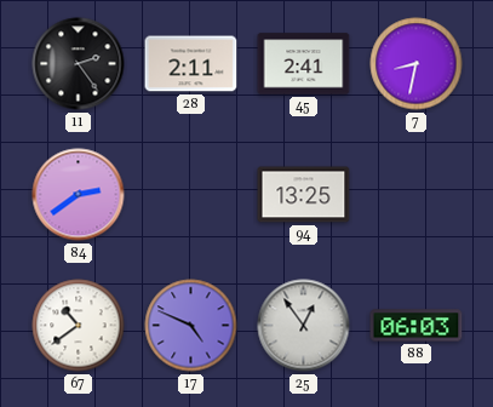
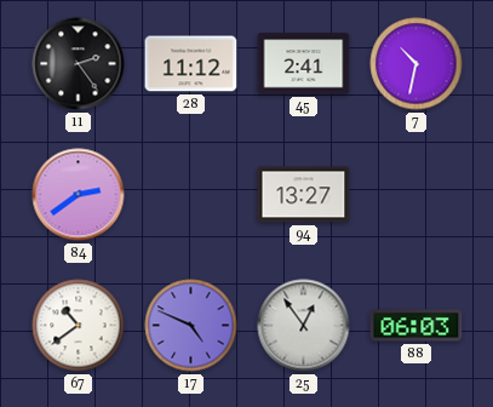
28: 2:11 -> 11:12
7: 8:32 -> 10:32
94: 13:25 -> 13:27
